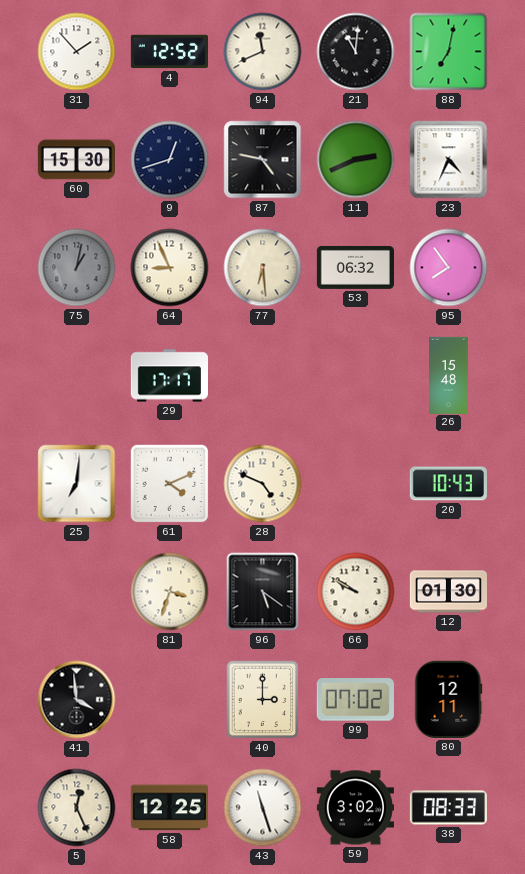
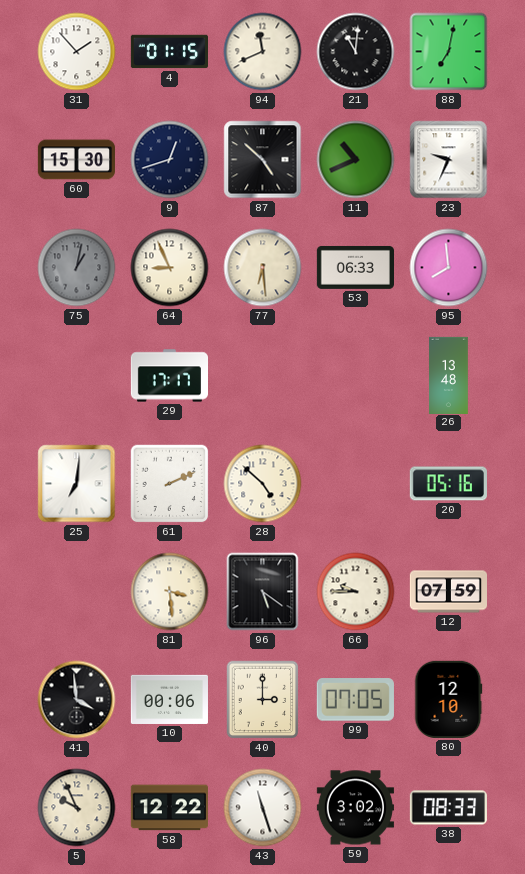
4: 12:52 -> 01:15
87: 4:47 -> 4:52
11: 2:41 -> 10:41
23: 4:34 -> 9:34
53: 06:32 -> 06:33
95: 7:54 -> 7:59
26: 15:48 -> 13:48
61: 4:11 -> 2:11
28: 4:49 -> 4:52
20: 10:43 -> 05:16
81: 3:33 -> 3:29
66: 9:50 -> 9:45
12: 01:30 -> 07:59
10: none -> 00:06
99: 07:02 -> 07:05
80: 12:11 -> 12:10
5: 12:26 -> 9:56
58: 12:25 -> 12:22
